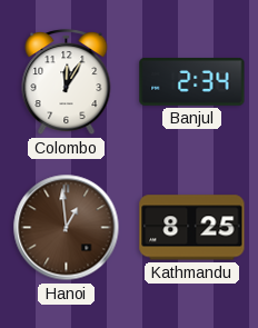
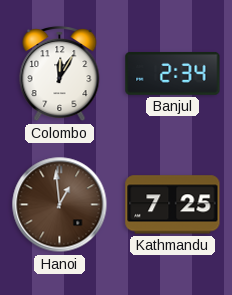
Kathmandu: 8:25 -> 7:25
